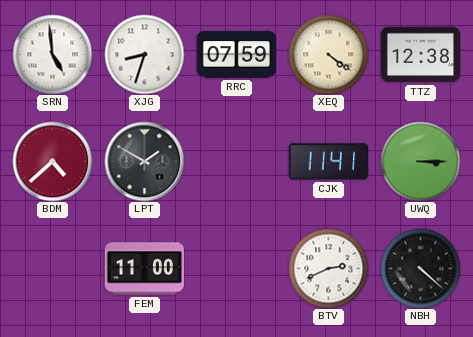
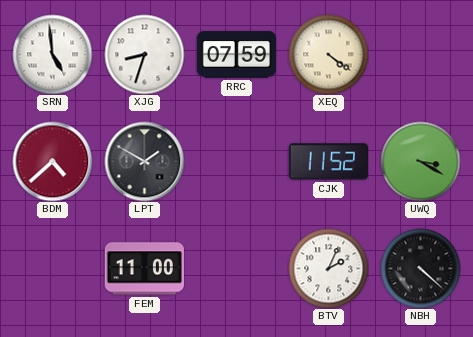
TTZ: 12:38 -> none
CJK: 11:41 -> 11:52
UWQ: 3:15 -> 3:20
BTV: 2:41 -> 2:04
